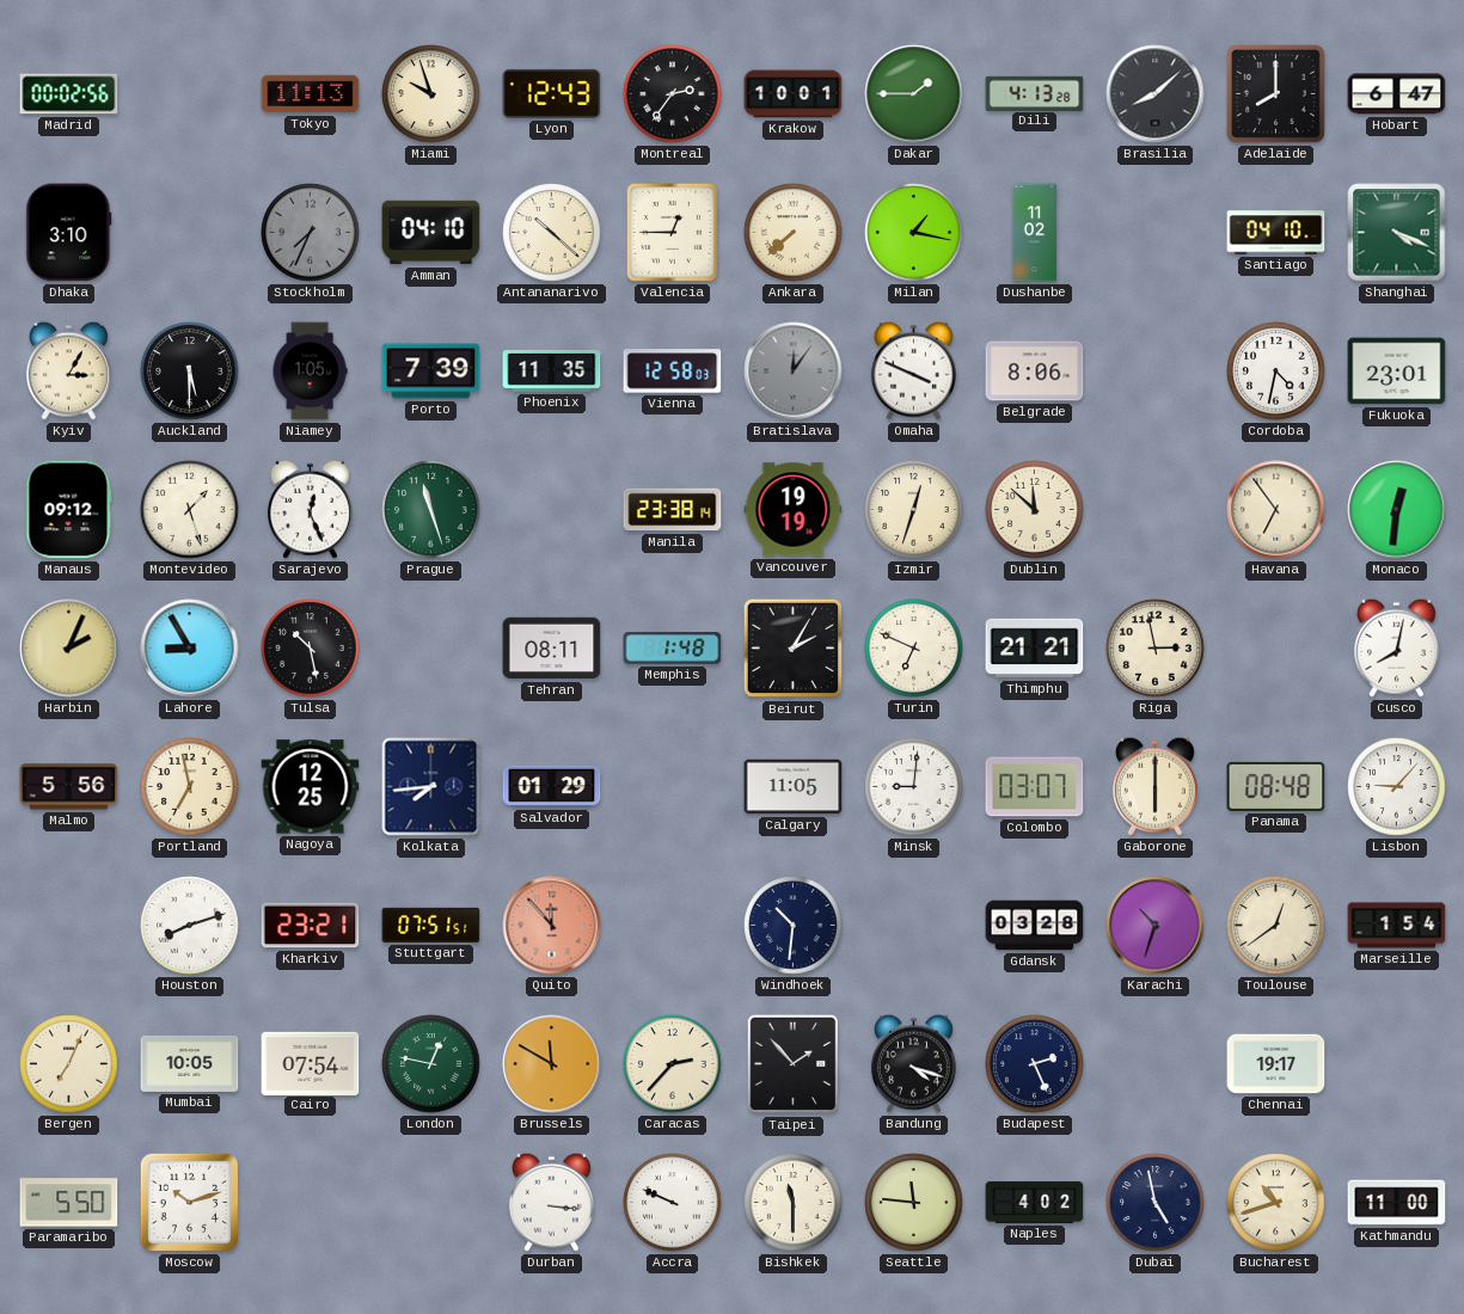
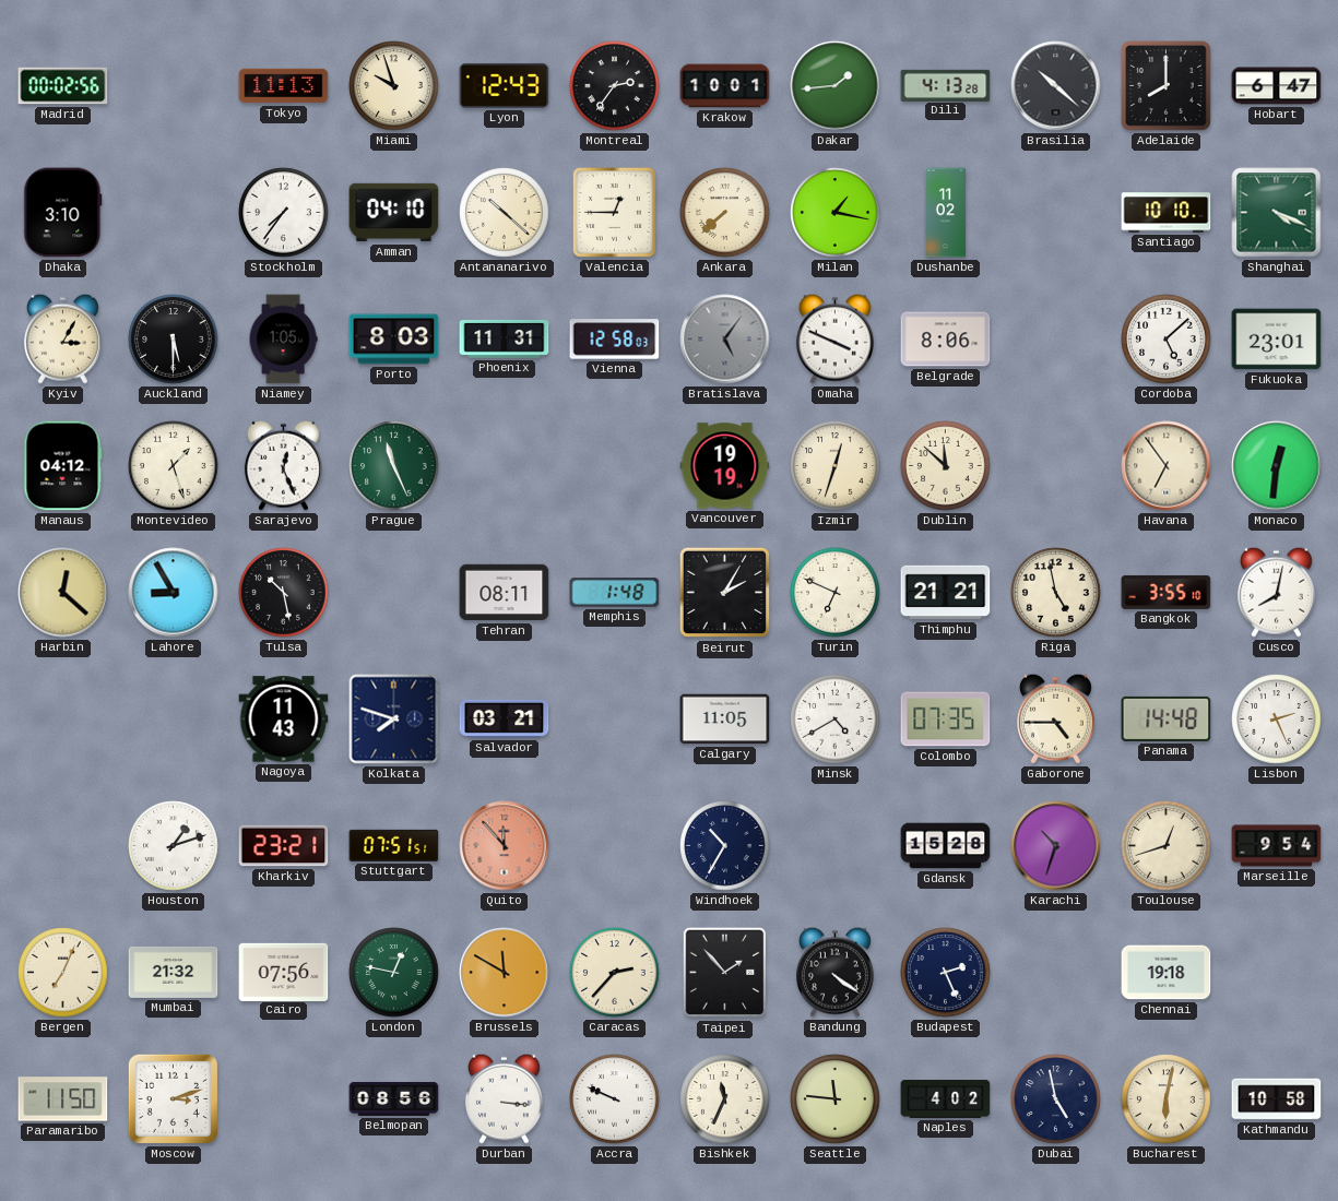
Dakar: 1:45 -> 1:44
Brasilia: 8:08 -> 10:22
Stockholm: 7:34 -> 7:36
Stockholm dial: grey -> white
Santiago: 04:10 -> 10:10
Porto: 7:39 -> 8:03
Phoenix: 11:35 -> 11:31
Bratislava: 12:06 -> 5:06
Cordoba: 4:32 -> 5:08
Manaus: 09:12 -> 04:12
Prague: 11:27 -> 11:26
Manila: 23:38 -> none
Harbin: 2:04 -> 12:22
Riga: 2:58 -> 4:58
Bangkok: none -> 3:55
Malmo: 5:56 -> none
Portland: 6:58 -> none
Nagoya: 12:25 -> 11:43
Kolkata: 7:44 -> 7:48
Salvador: 01:29 -> 03:21
Minsk: 9:01 -> 4:40
Colombo: 03:07 -> 07:35
Gaborone: 6:00 -> 4:45
Panama: 08:48 -> 14:48
Lisbon: 9:07 -> 2:26
Houston: 8:12 -> 1:12
Windhoek: 10:31 -> 10:35
Gdansk: 03:28 -> 15:28
Toulouse: 12:39 -> 12:42
Marseille: 1:54 -> 9:54
Mumbai: 10:05 -> 21:32
Cairo: 07:54 -> 07:56
Bandung: 4:18 -> 4:21
Chennai: 19:17 -> 19:18
Paramaribo: 5:50 -> 11:50
Moscow: 10:12 -> 3:12
Belmopan: none -> 08:56
Bishkek: 11:30 -> 11:34
Bucharest: 10:42 -> 6:02
Kathmandu: 11:00 -> 10:58
